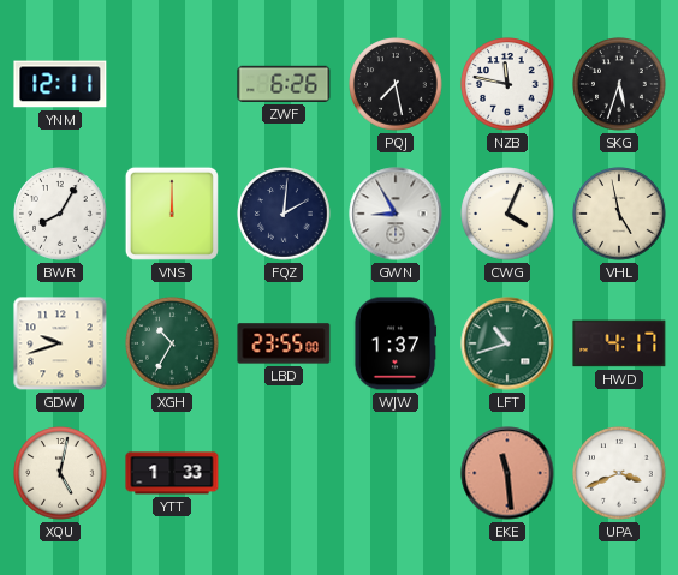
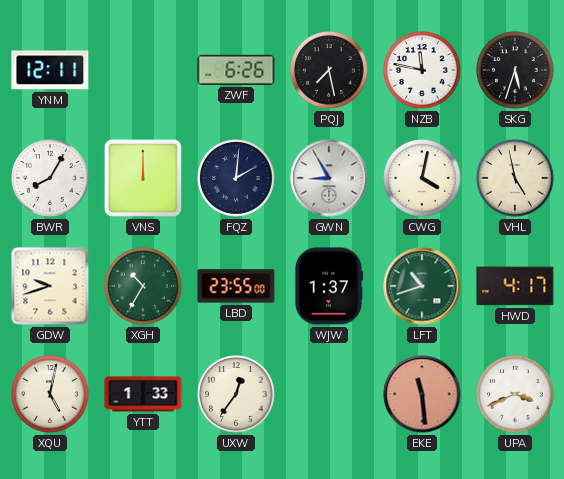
CWG: 4:04 -> 4:02
UXW: none -> 12:36
